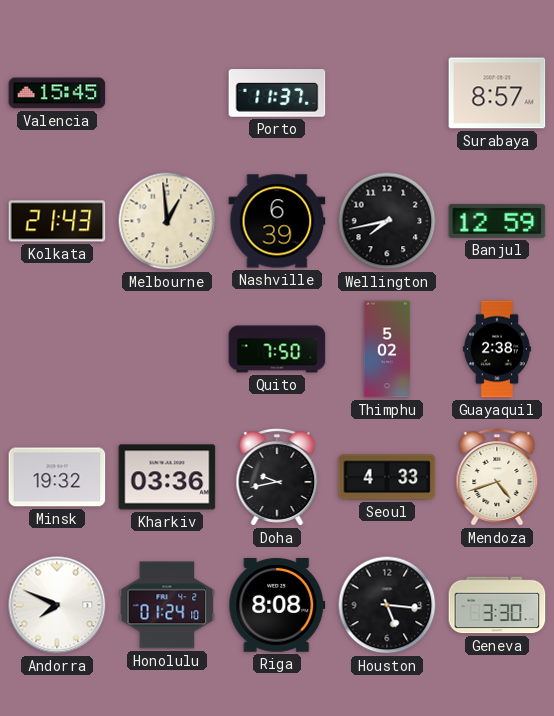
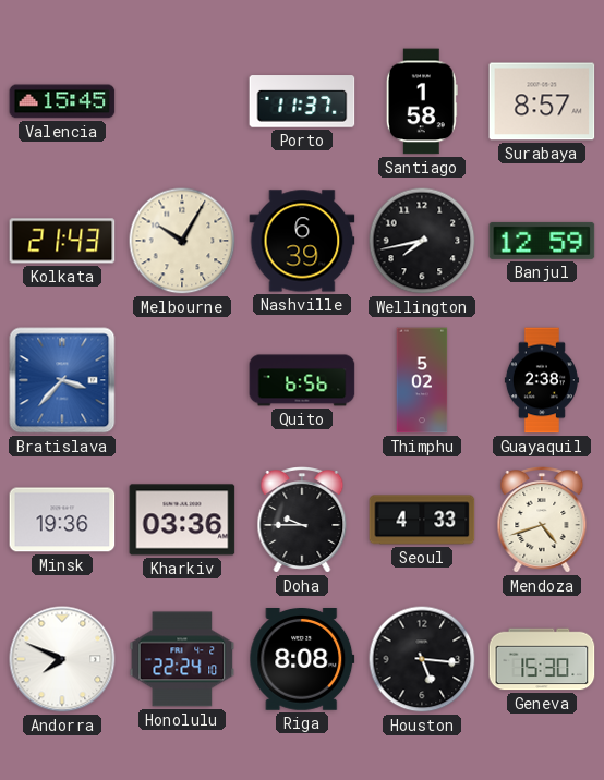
Santiago: none -> 1:58
Melbourne: 12:59 -> 10:05
Bratislava: none -> 3:37
Quito: 7:50 -> 6:56
Minsk: 19:32 -> 19:36
Doha: 9:43 -> 9:45
Honolulu: 01:24 -> 22:24
Geneva: 3:30 -> 15:30
